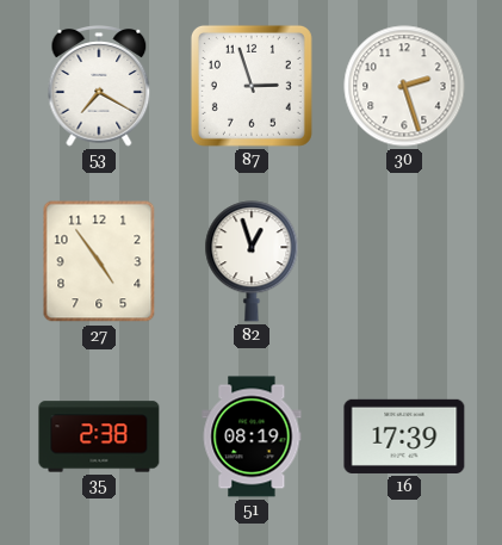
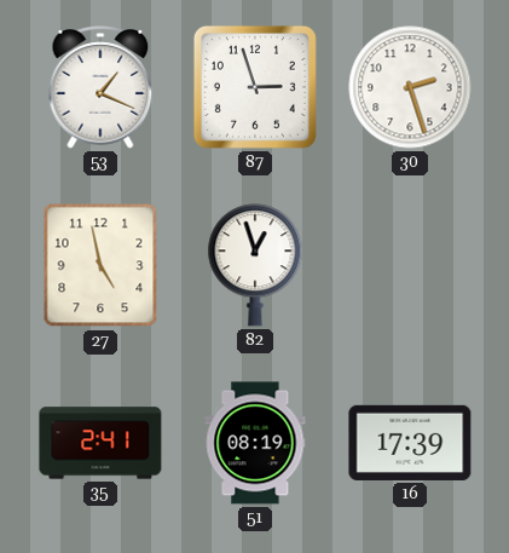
53: 7:20 -> 1:19
27: 4:54 -> 4:58
35: 2:38 -> 2:41
